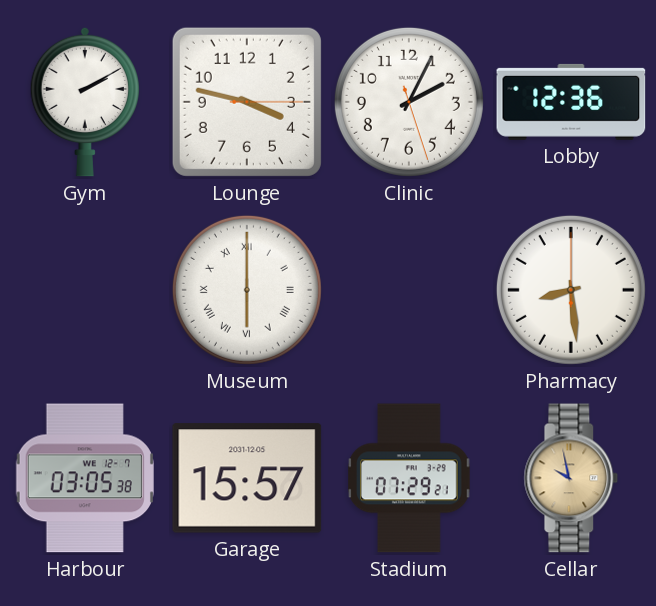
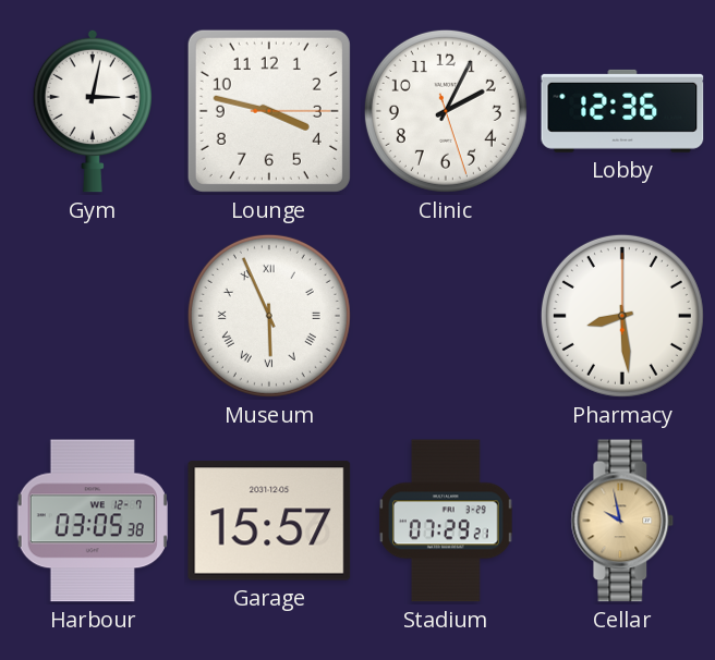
Gym: 2:10 -> 3:02
Museum: 6:00 -> 5:56
